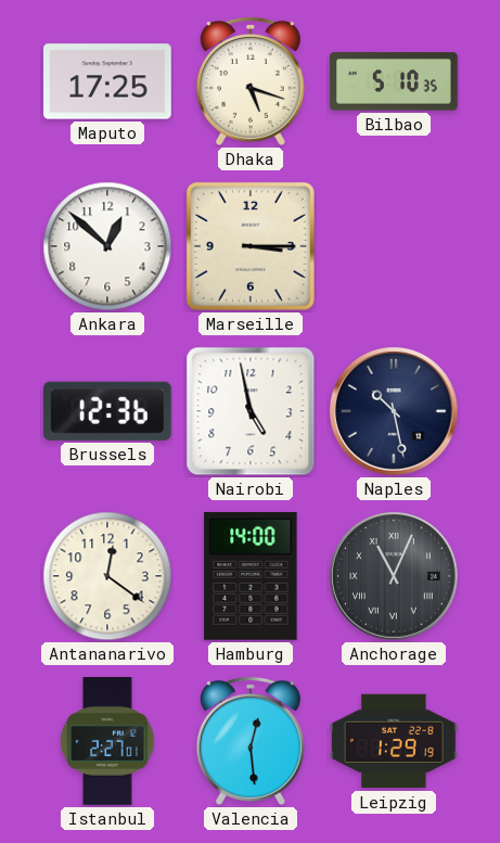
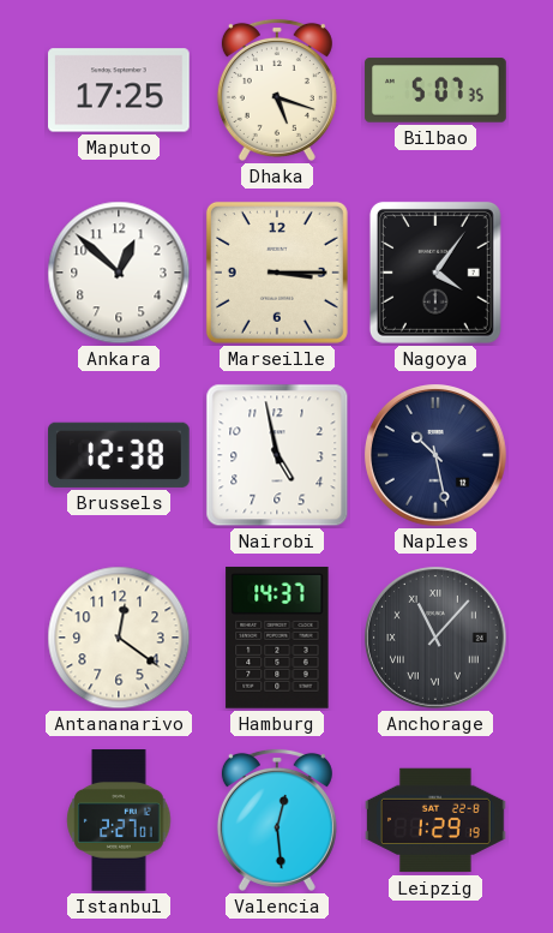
Bilbao: 5:10 -> 5:07
Nagoya: none -> 4:06
Brussels: 12:36 -> 12:38
Hamburg: 14:00 -> 14:37
Anchorage: 11:04 -> 11:07
